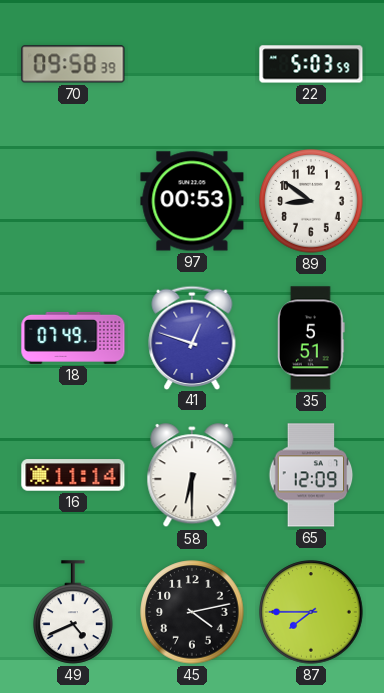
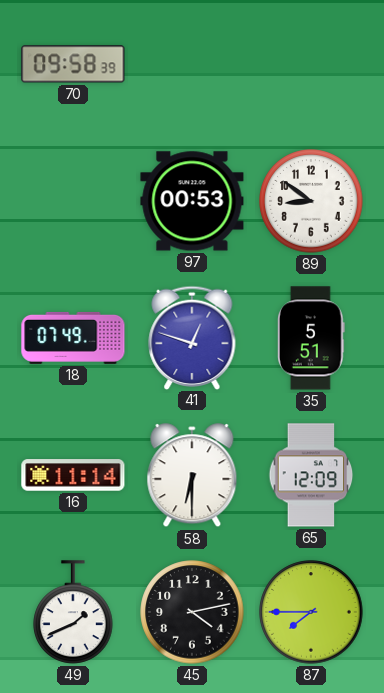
22: 5:03 -> none
49: 4:41 -> 1:41
